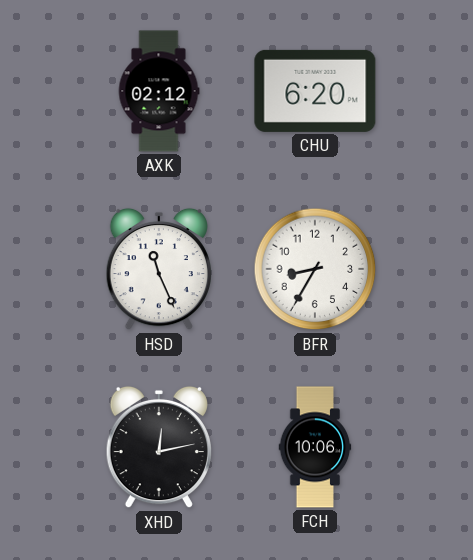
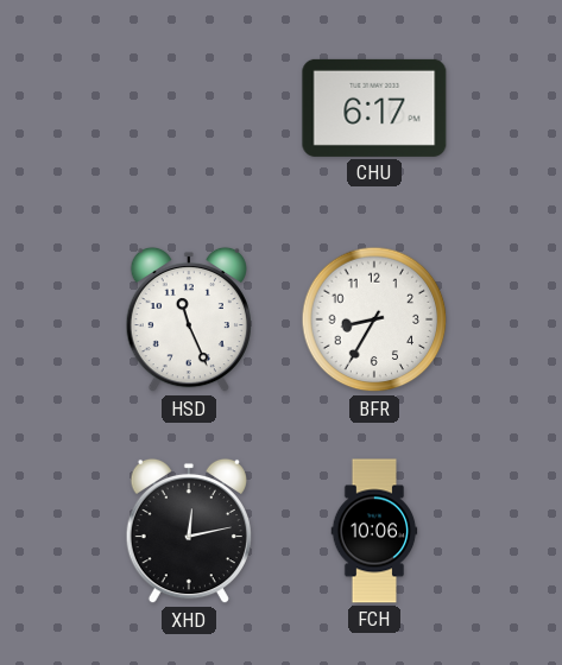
AXK: 02:12 -> none
CHU: 6:20 -> 6:17
